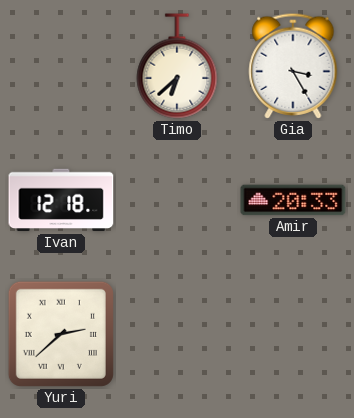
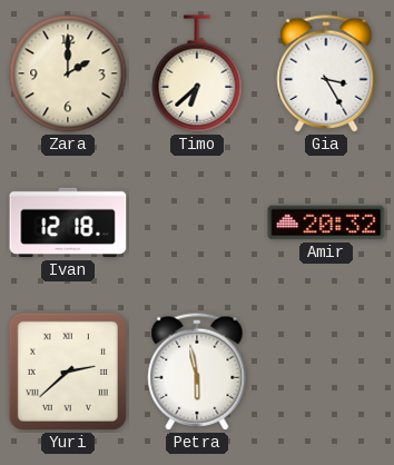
Zara: none -> 2:00
Amir: 20:33 -> 20:32
Petra: none -> 5:58
